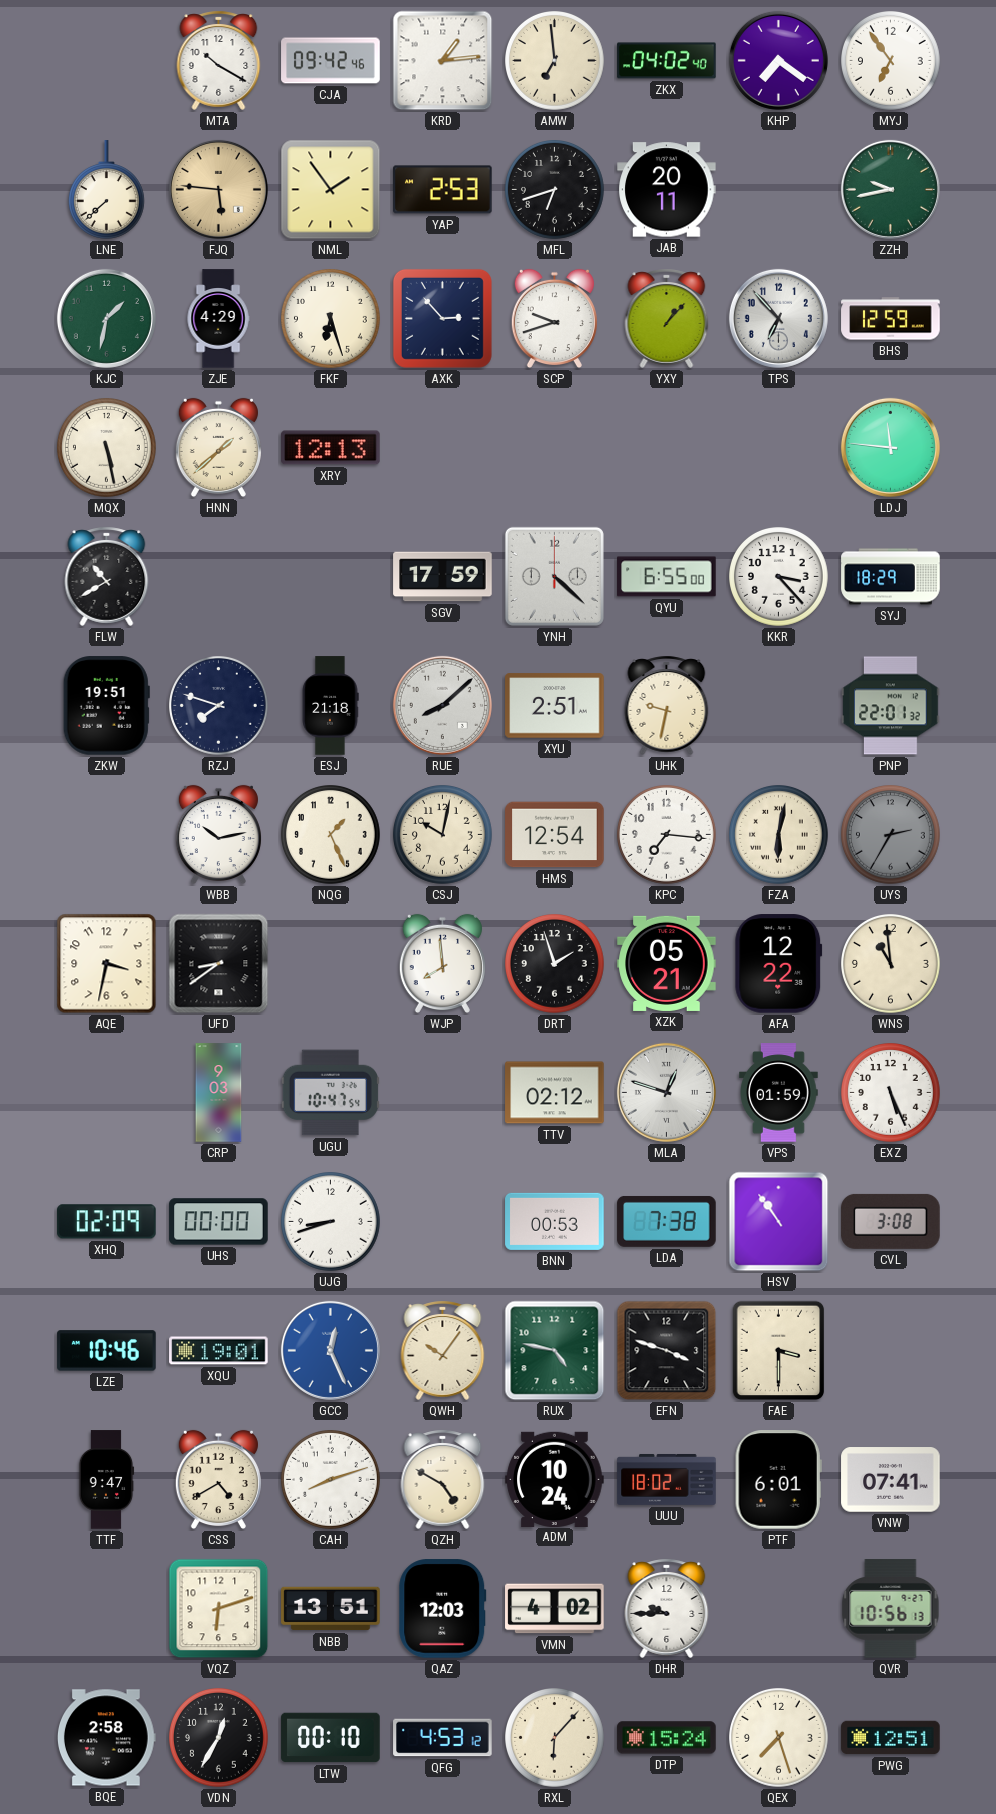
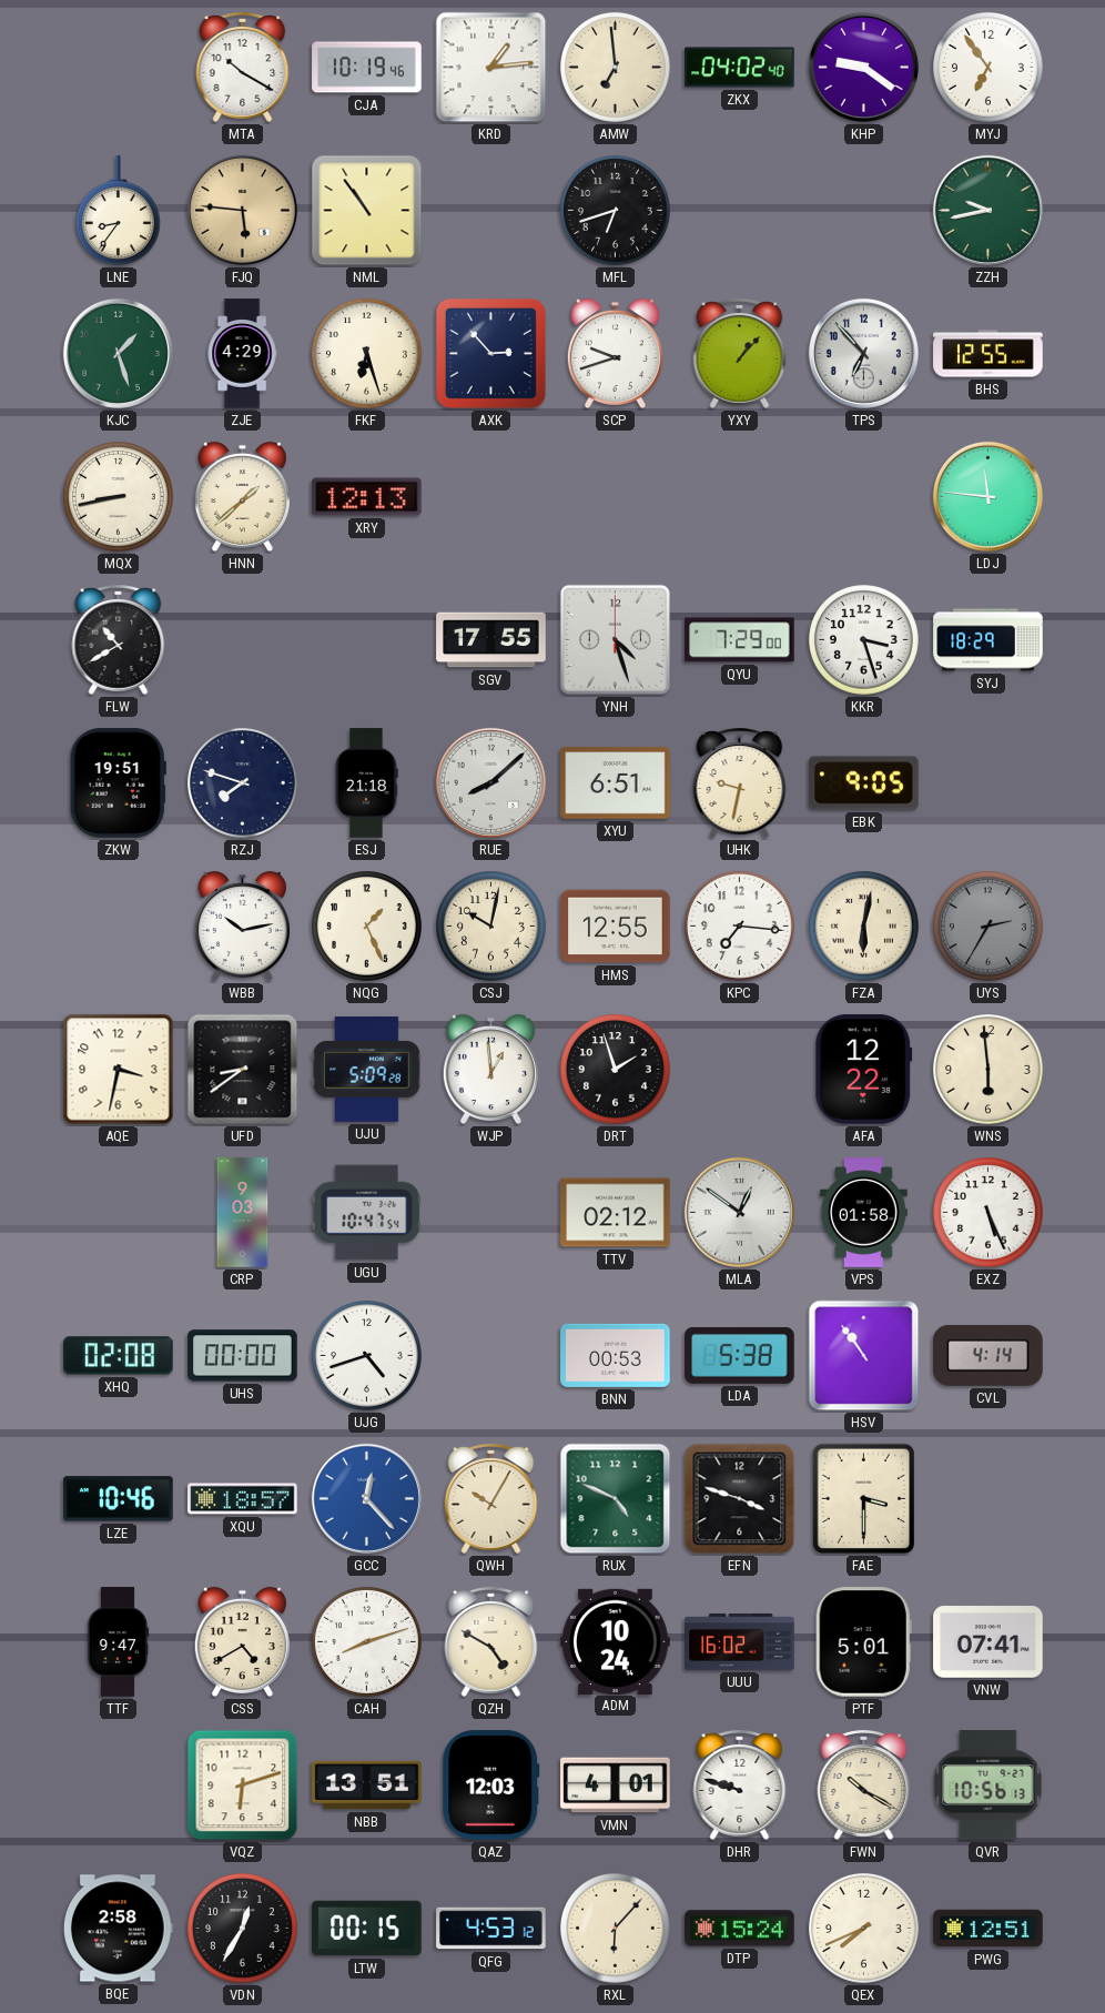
CJA: 09:42 -> 10:19
KHP: 7:21 -> 9:21
LNE: 7:38 -> 8:36
NML: 1:54 -> 10:54
YAP: 2:53 -> none
JAB: 20:11 -> none
KJC: 1:32 -> 1:27
BHS: 12:59 -> 12:55
MQX: 5:28 -> 8:43
SGV: 17:59 -> 17:55
YNH: 4:22 -> 4:27
QYU: 6:55 -> 7:29
KKR: 3:23 -> 3:27
XYU: 2:51 -> 6:51
EBK: none -> 9:05
PNP: 22:01 -> none
HMS: 12:54 -> 12:55
UJU: none -> 5:09
WJP: 7:59 -> 12:59
XZK: 05:21 -> none
WNS: 10:59 -> 5:59
MLA: 12:48 -> 12:51
VPS: 01:59 -> 01:58
XHQ: 02:09 -> 02:08
UJG: 8:42 -> 4:42
LDA: 7:38 -> 5:38
CVL: 3:08 -> 4:14
XQU: 19:01 -> 18:57
GCC: 12:26 -> 12:23
QWH: 10:06 -> 10:05
RUX: 4:47 -> 4:49
UUU: 18:02 -> 16:02
PTF: 6:01 -> 5:01
VMN: 4:02 -> 4:01
DHR: 9:45 -> 9:48
FWN: none -> 10:20
LTW: 00:10 -> 00:15
QEX: 7:27 -> 7:41
